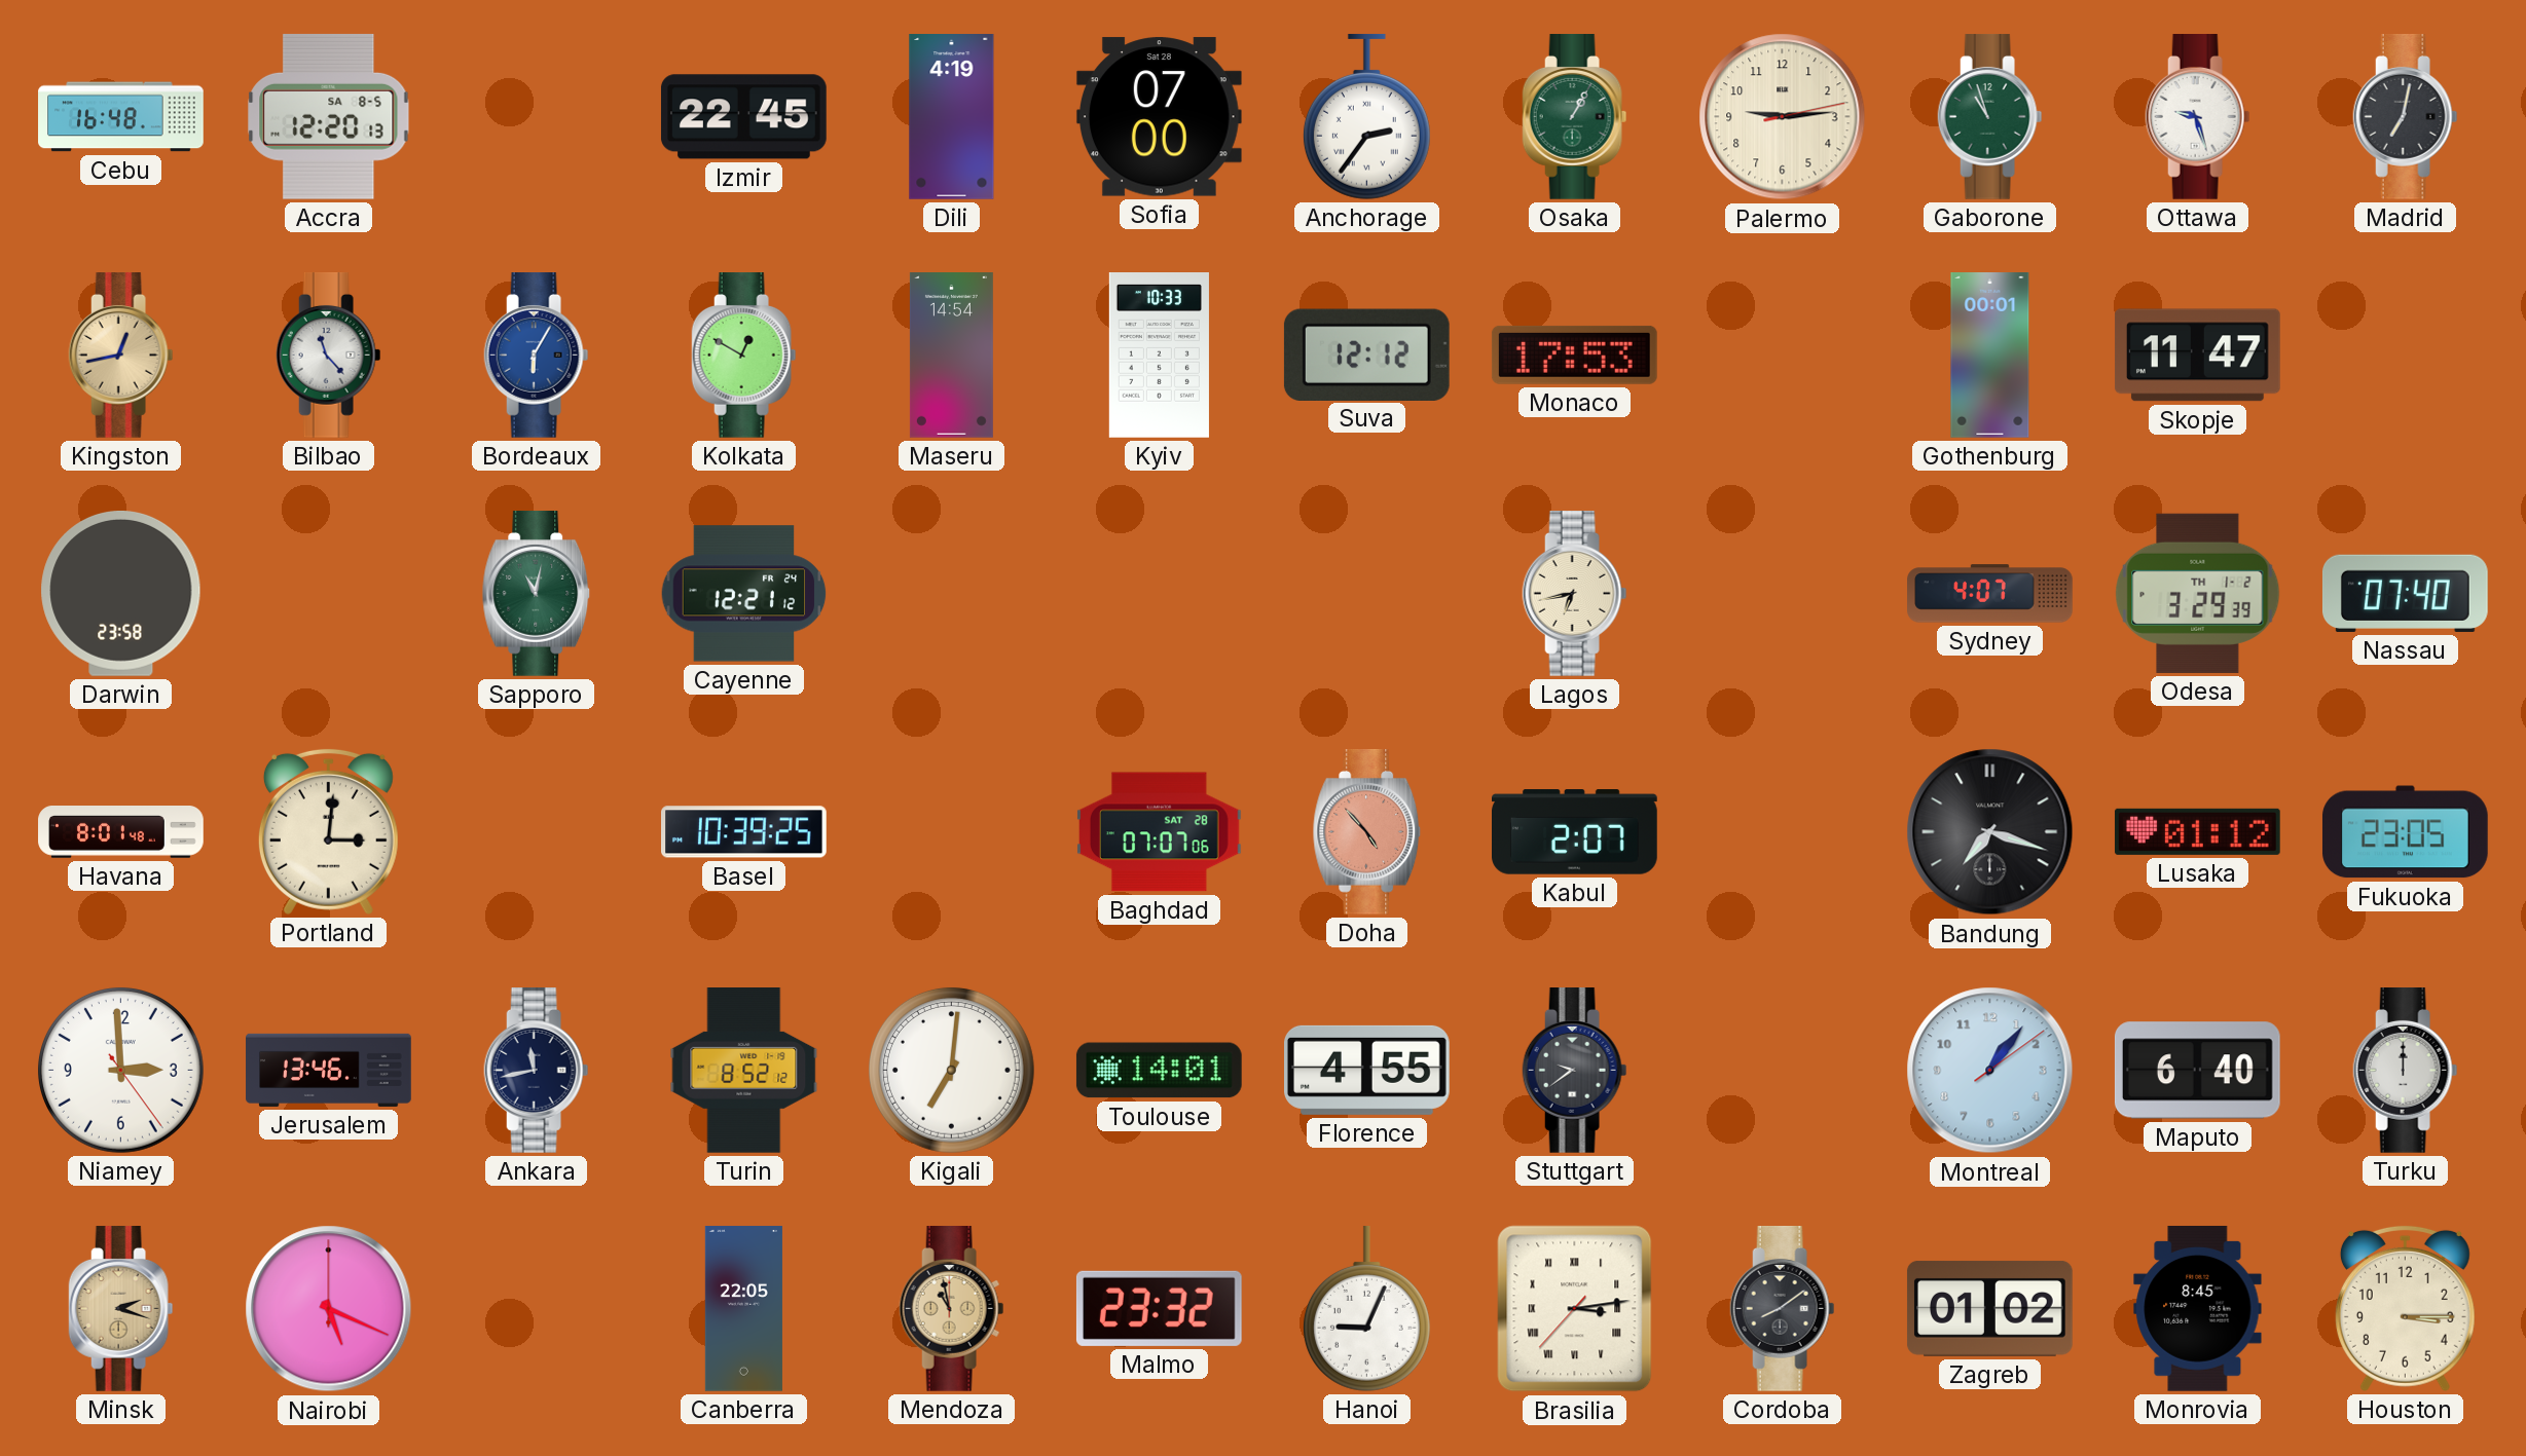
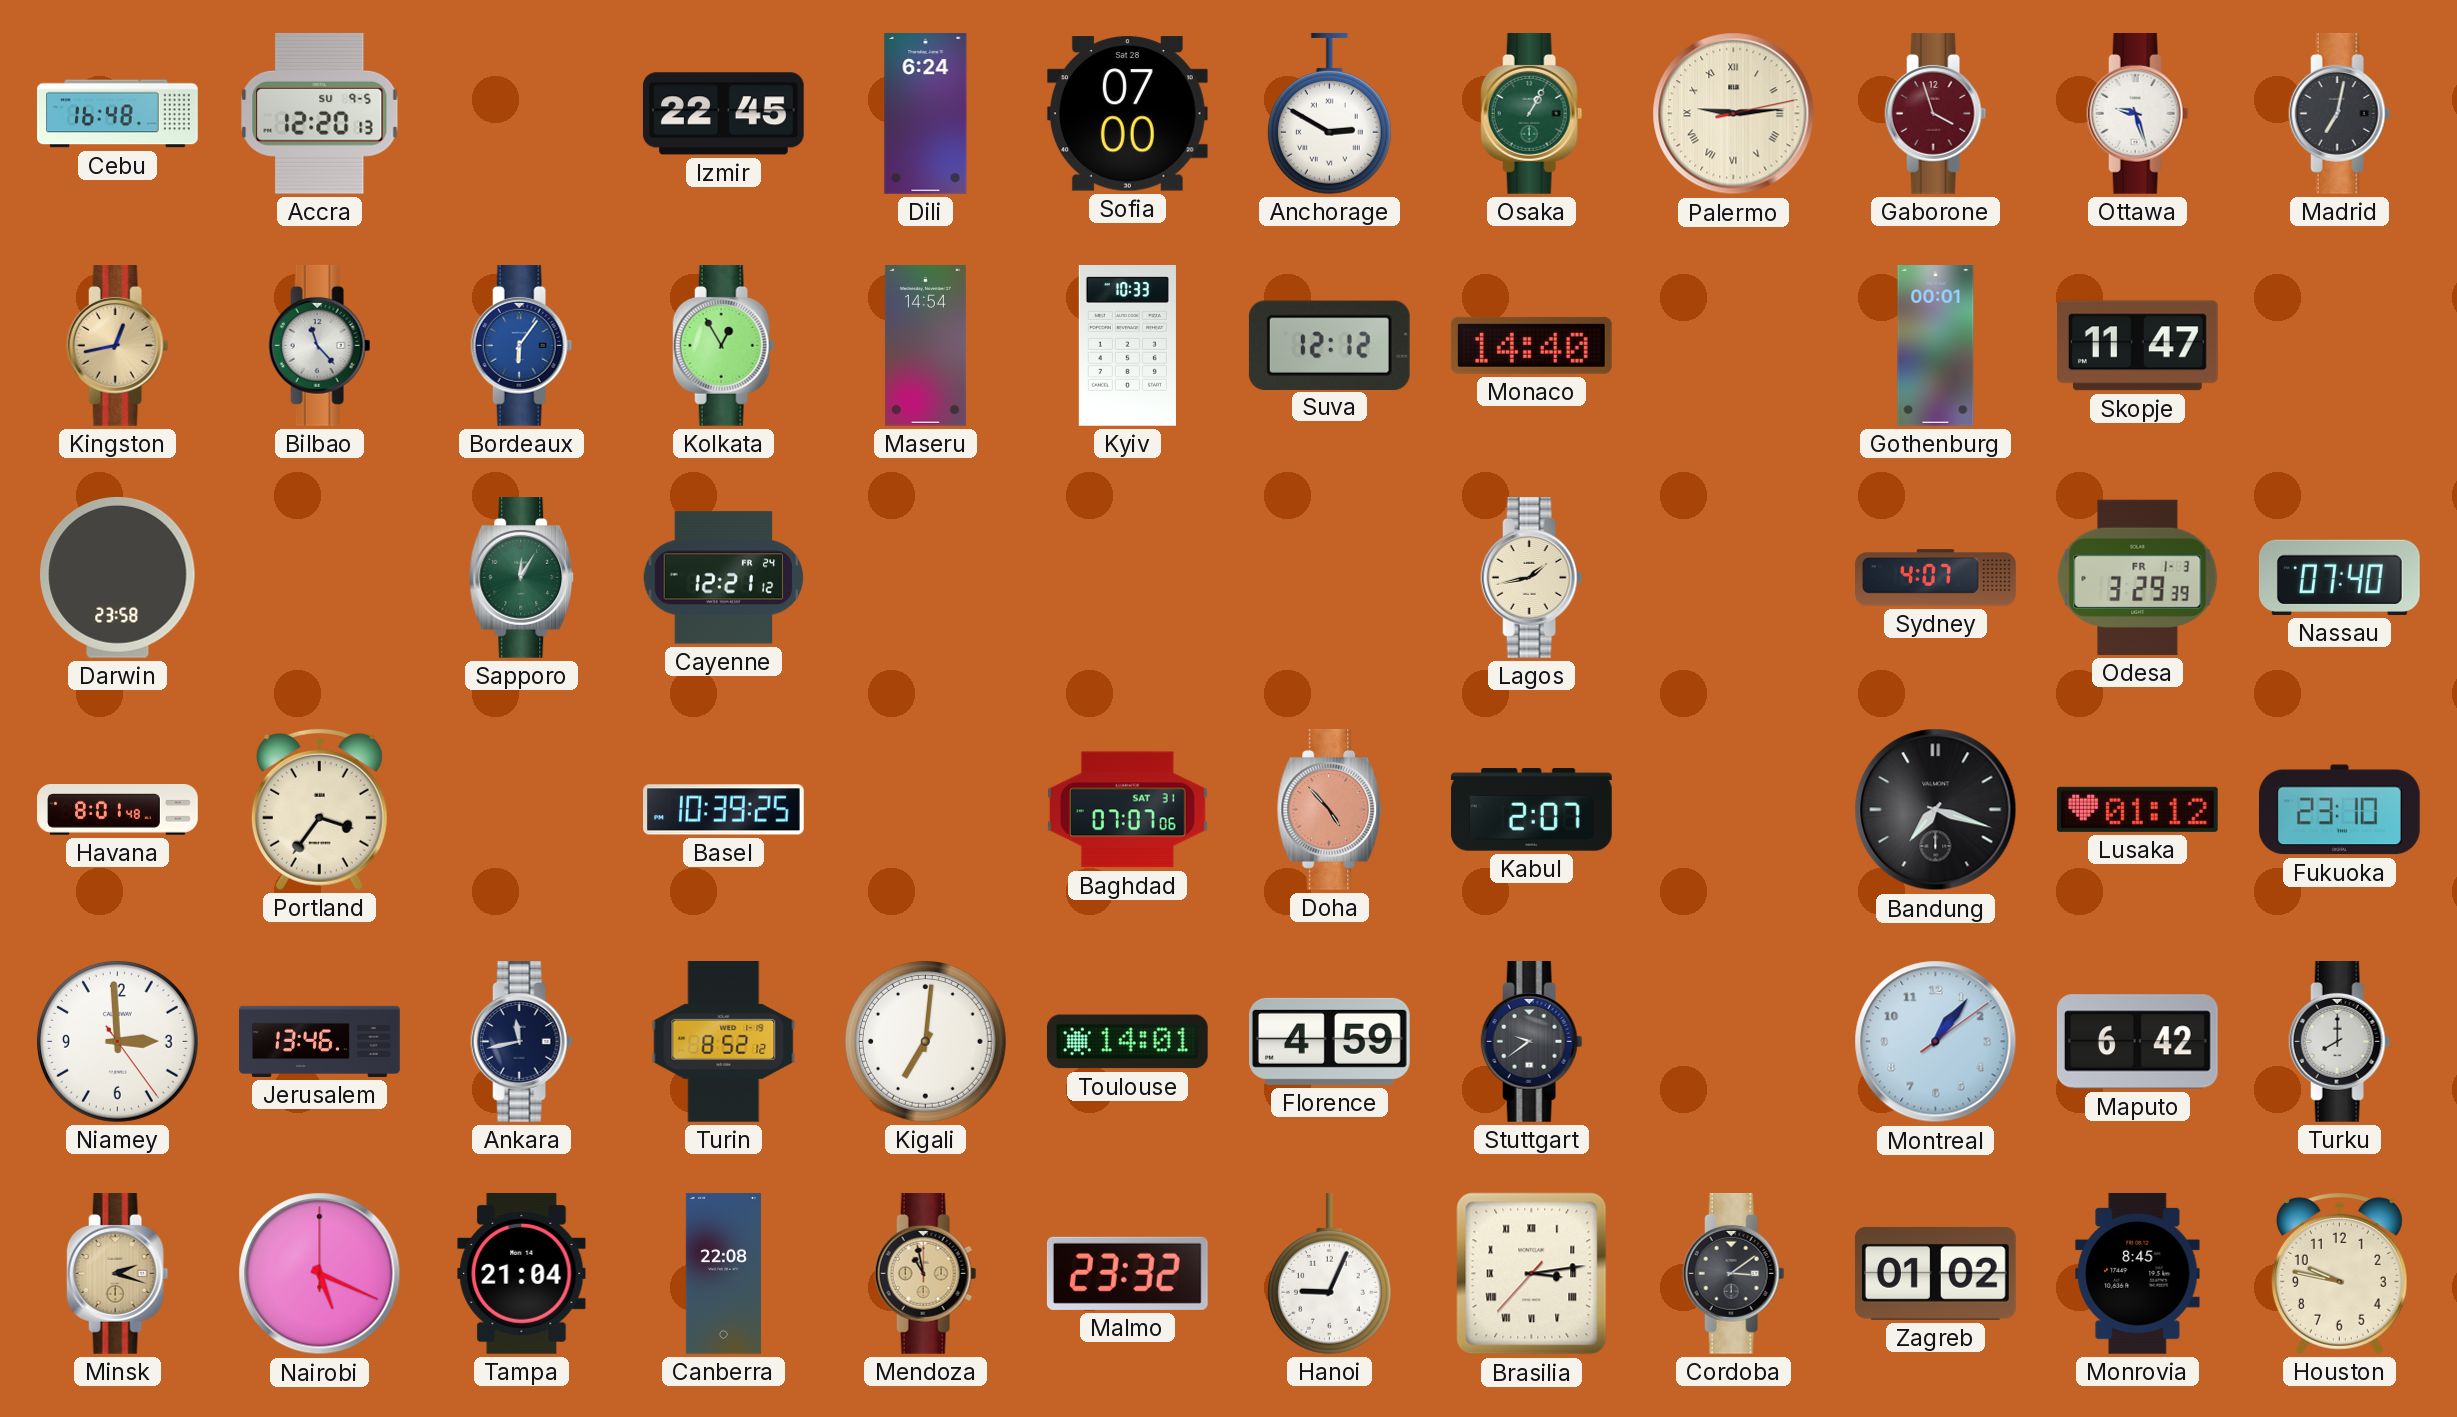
Accra date: SA 8-5 -> SU 9-5
Dili: 4:19 -> 6:24
Anchorage: 2:36 -> 2:50
Palermo numerals: Arabic -> Roman
Gaborone: 10:57 -> 3:57
Gaborone dial: green -> burgundy
Bordeaux: 6:05 -> 6:06
Kolkata: 12:50 -> 12:55
Monaco: 17:53 -> 14:40
Sapporo: 11:02 -> 12:05
Lagos: 6:43 -> 1:43
Odesa date: TH 1-2 -> FR 1-3
Portland: 3:01 -> 3:36
Baghdad date: SAT 28 -> SAT 31
Fukuoka: 23:05 -> 23:10
Florence: 4:55 -> 4:59
Maputo: 6:40 -> 6:42
Turku: 12:00 -> 8:00
Tampa: none -> 21:04
Canberra: 22:05 -> 22:08
Cordoba: 8:09 -> 3:09
Houston: 3:15 -> 9:47
